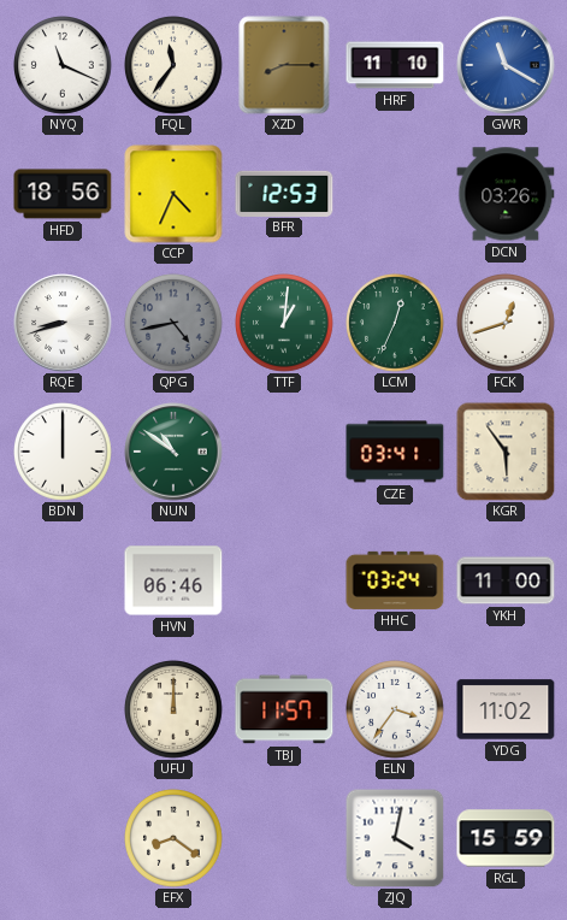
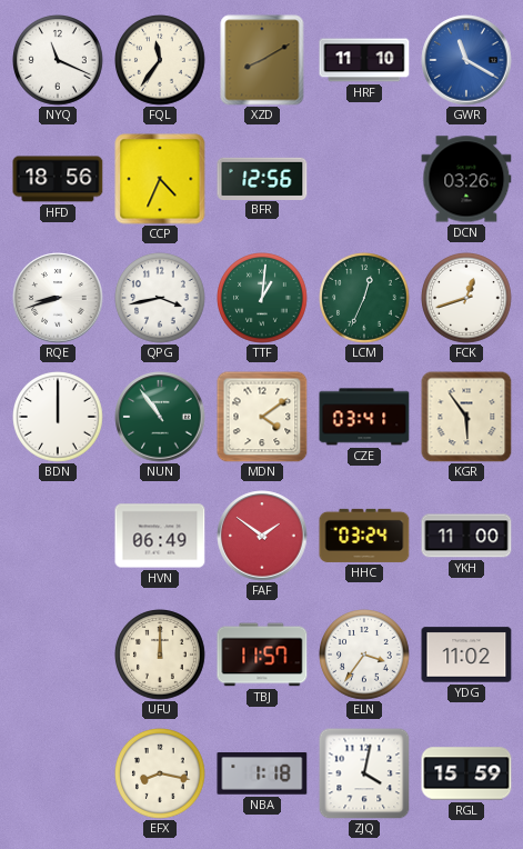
XZD: 8:15 -> 8:10
BFR: 12:53 -> 12:56
QPG: 4:43 -> 3:43
QPG dial: grey -> white
NUN: 10:51 -> 10:54
MDN: none -> 4:09
HVN: 06:46 -> 06:49
FAF: none -> 1:51
EFX: 8:21 -> 8:17
NBA: none -> 1:18
